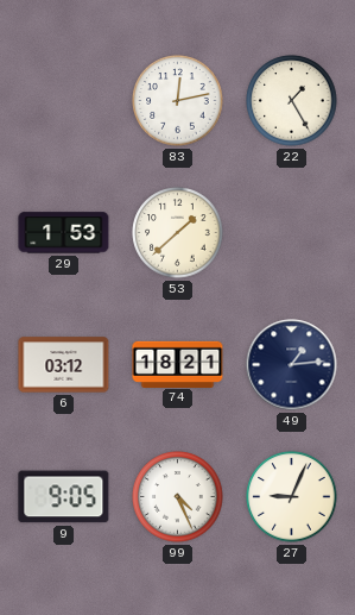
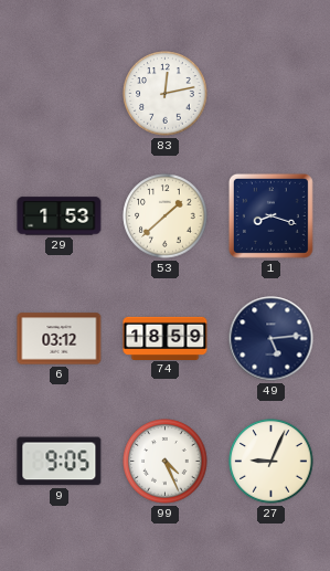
22: 1:25 -> none
1: none -> 8:18
74: 18:21 -> 18:59
49: 1:14 -> 5:14
